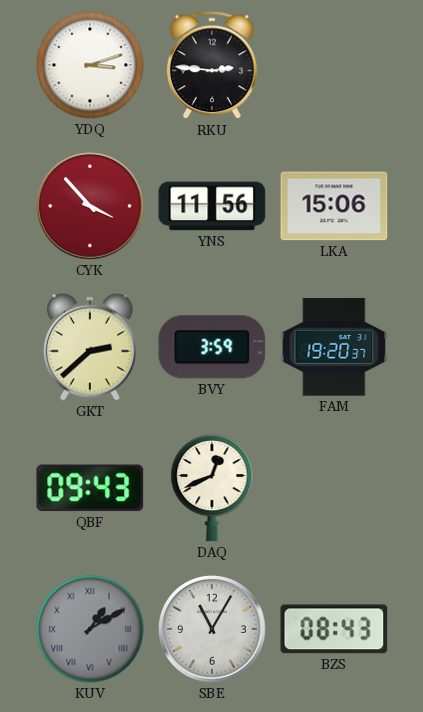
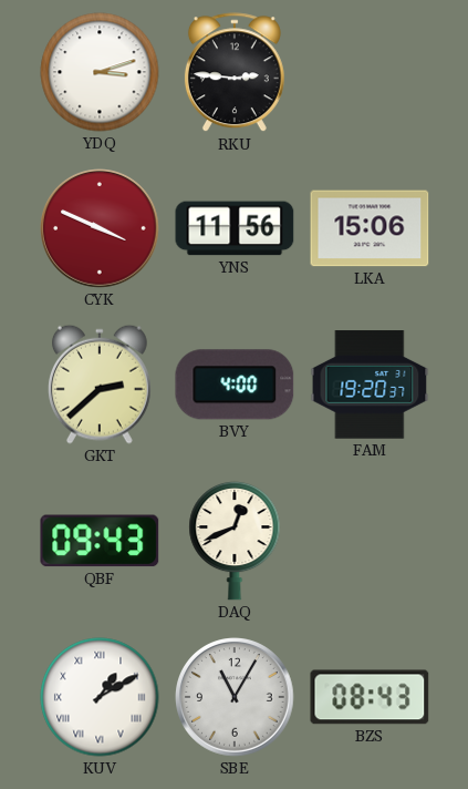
CYK: 3:53 -> 3:49
BVY: 3:59 -> 4:00
KUV dial: grey -> white
